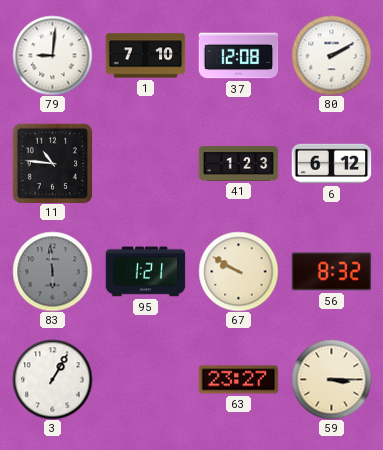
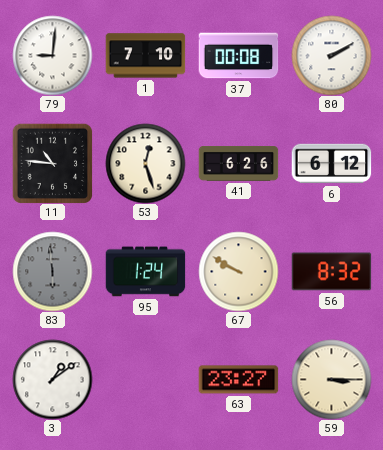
37: 12:08 -> 00:08
53: none -> 12:27
41: 1:23 -> 6:26
95: 1:21 -> 1:24
3: 1:05 -> 1:09
